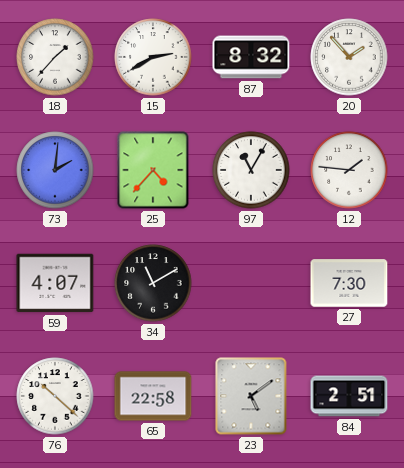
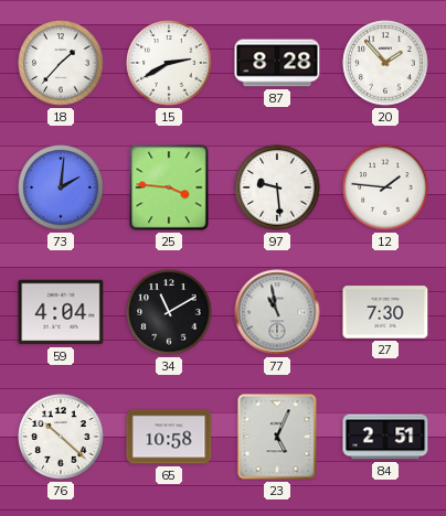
87: 8:32 -> 8:28
25: 4:37 -> 3:46
97: 11:05 -> 9:29
59: 4:07 -> 4:04
77: none -> 10:58
65: 22:58 -> 10:58
23: 5:09 -> 5:04
